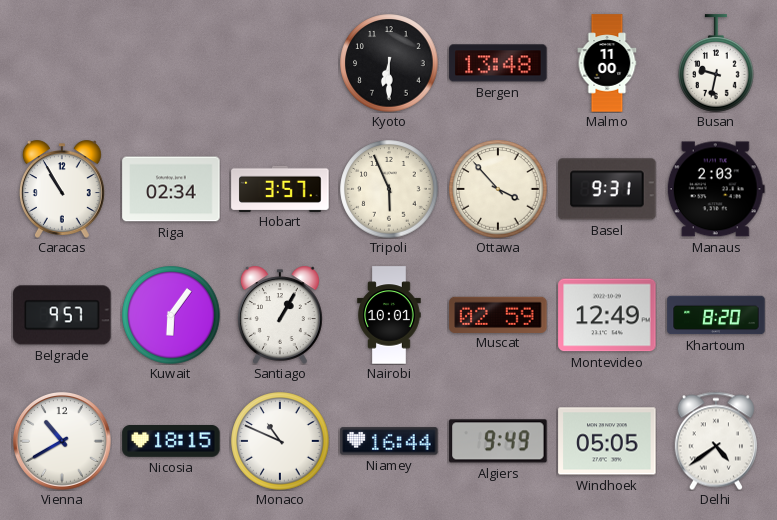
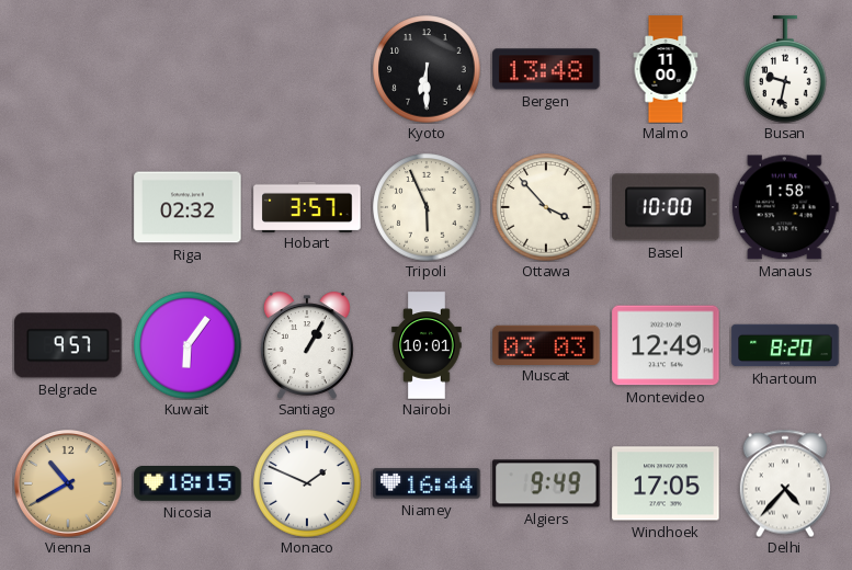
Caracas: 10:55 -> none
Riga: 02:34 -> 02:32
Basel: 9:31 -> 10:00
Manaus: 2:03 -> 1:58
Muscat: 02:59 -> 03:03
Vienna dial: white -> champagne
Monaco: 10:49 -> 1:49
Windhoek: 05:05 -> 17:05
Delhi: 4:39 -> 4:37
